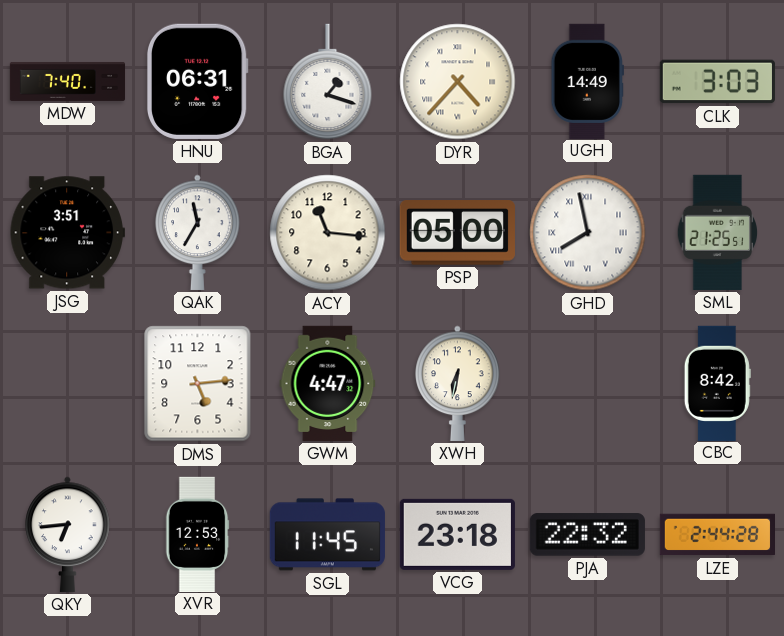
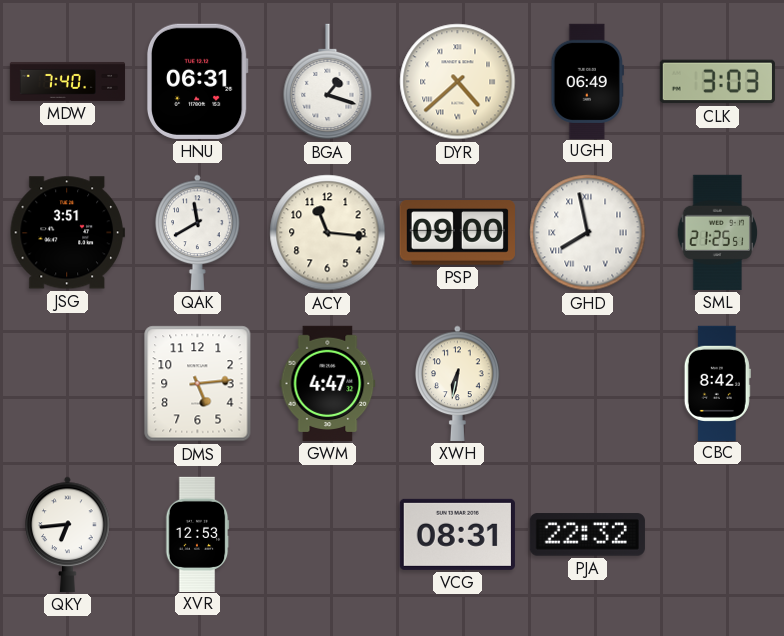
DYR: 4:37 -> 4:38
UGH: 14:49 -> 06:49
QAK: 11:35 -> 11:40
PSP: 05:00 -> 09:00
SGL: 11:45 -> none
VCG: 23:18 -> 08:31
LZE: 2:44 -> none
